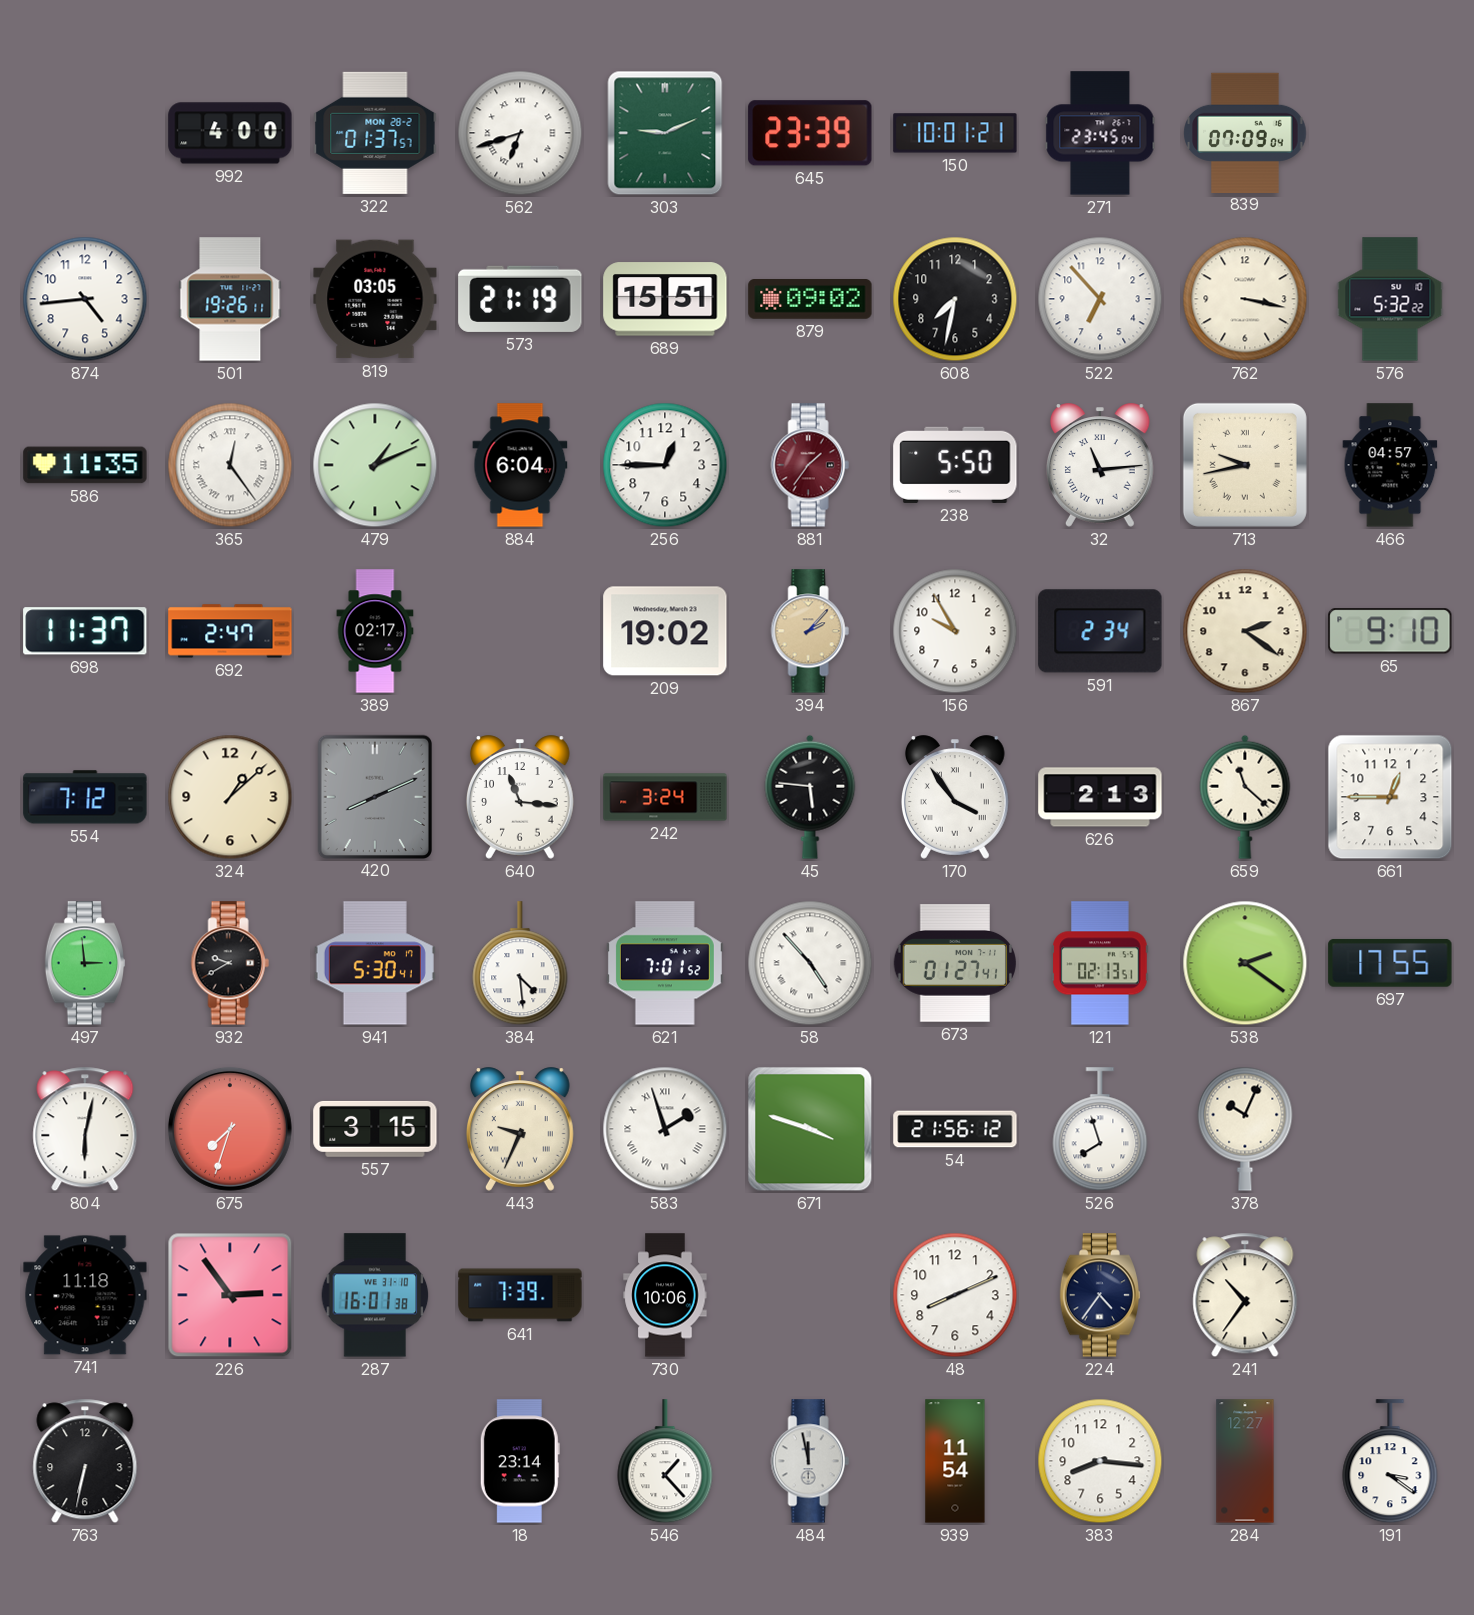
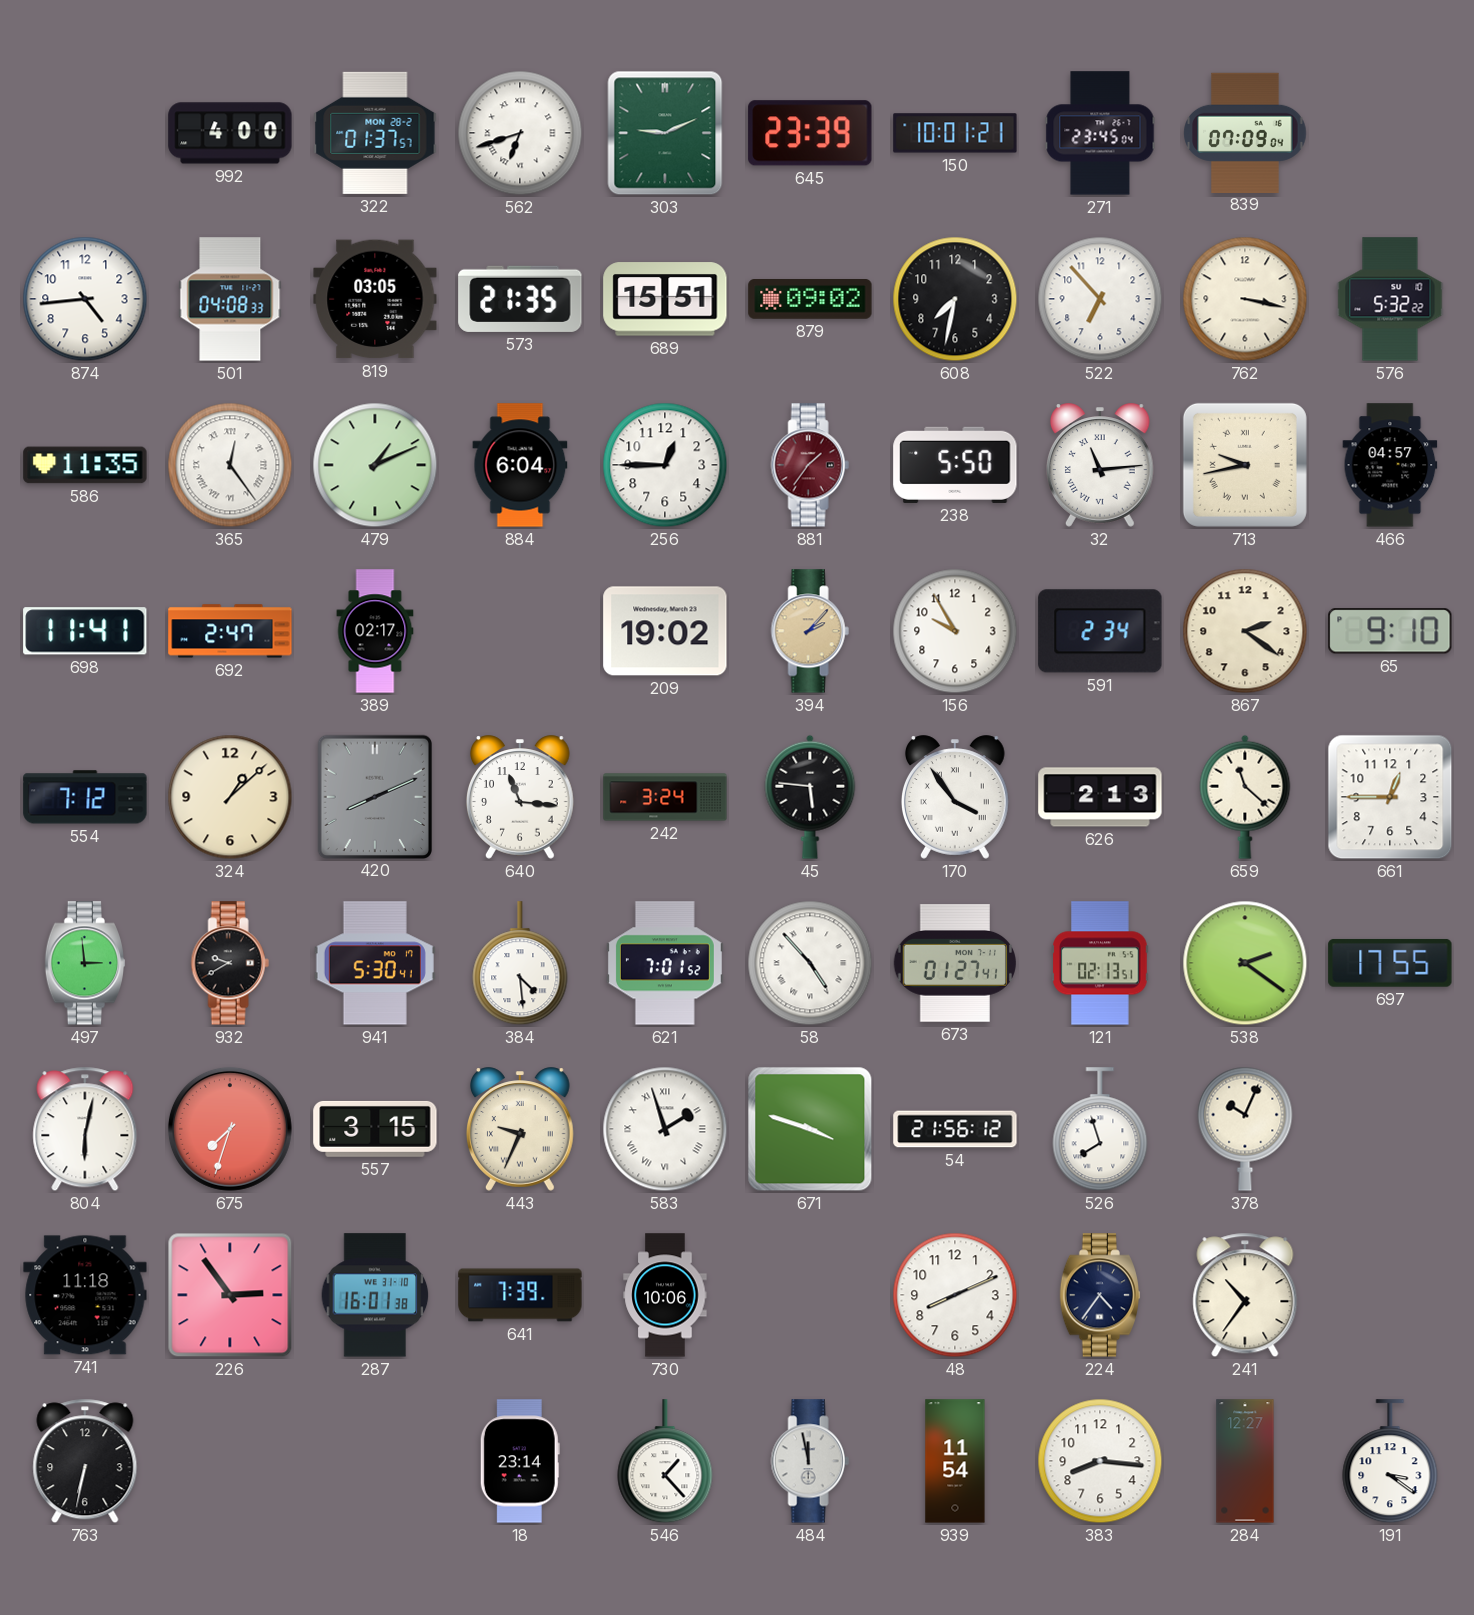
501: 19:26 -> 04:08
573: 21:19 -> 21:35
698: 11:37 -> 11:41
